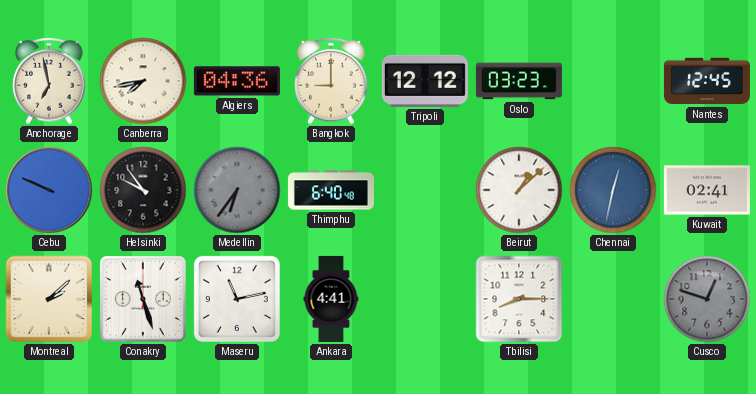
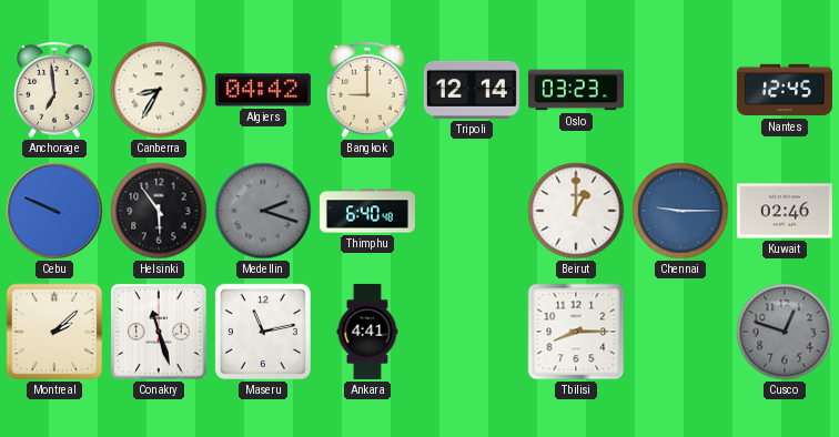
Anchorage: 6:58 -> 6:59
Canberra: 7:43 -> 8:35
Algiers: 04:36 -> 04:42
Tripoli: 12:12 -> 12:14
Helsinki: 9:54 -> 5:54
Medellin: 6:36 -> 2:18
Beirut: 1:08 -> 1:00
Chennai: 12:32 -> 9:15
Kuwait: 02:41 -> 02:46
